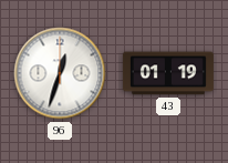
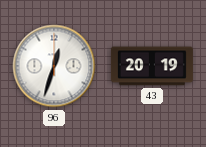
43: 01:19 -> 20:19
